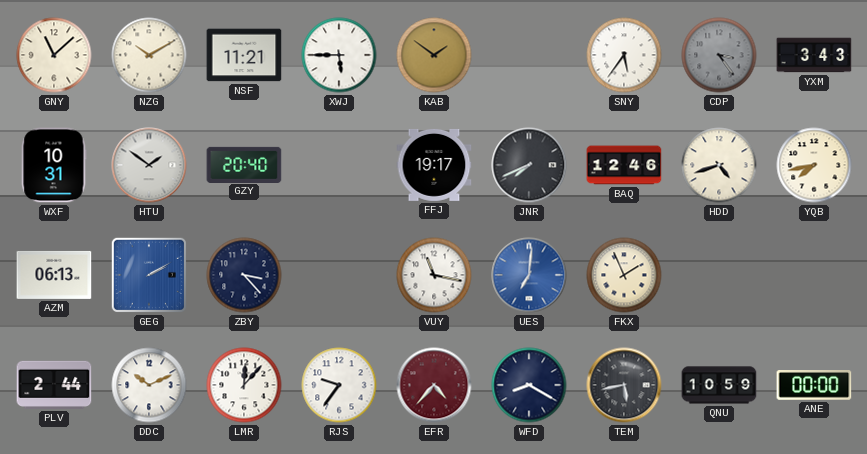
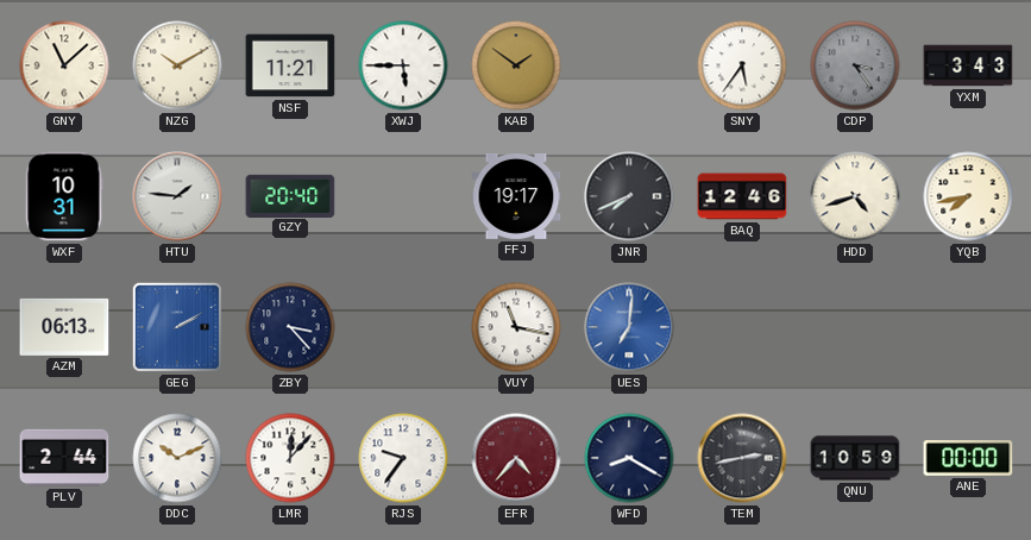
HTU: 1:51 -> 1:46
FKX: 1:56 -> none
TEM: 5:43 -> 2:43
